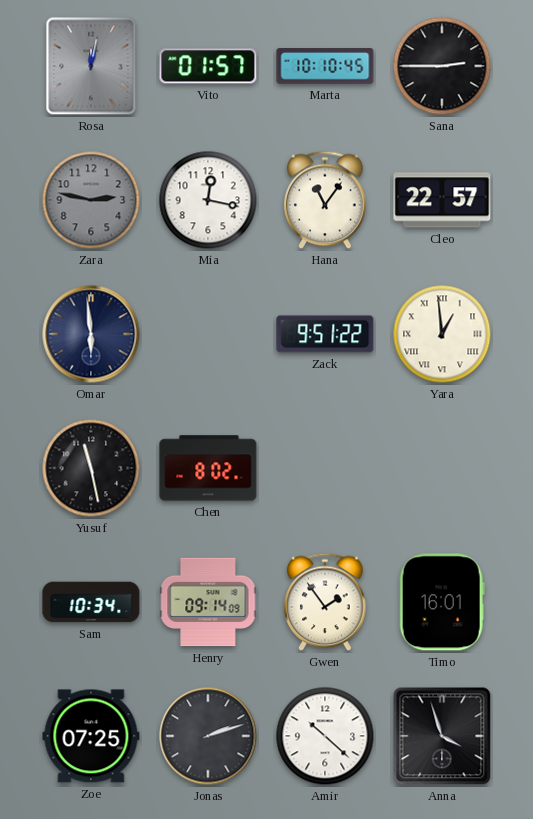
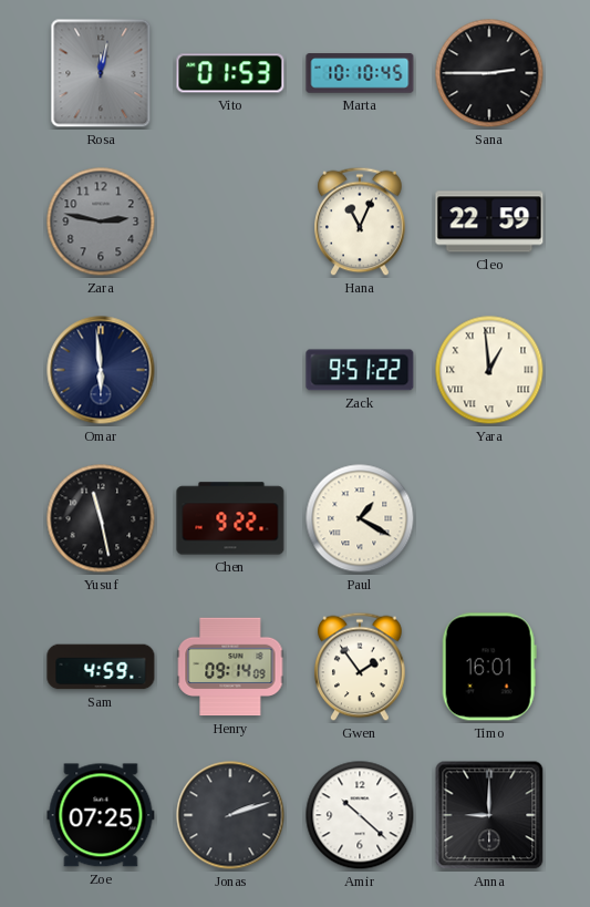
Vito: 01:57 -> 01:53
Mia: 12:17 -> none
Hana: 11:06 -> 11:04
Cleo: 22:57 -> 22:59
Chen: 8:02 -> 9:22
Paul: none -> 1:20
Sam: 10:34 -> 4:59
Anna: 3:57 -> 9:00
